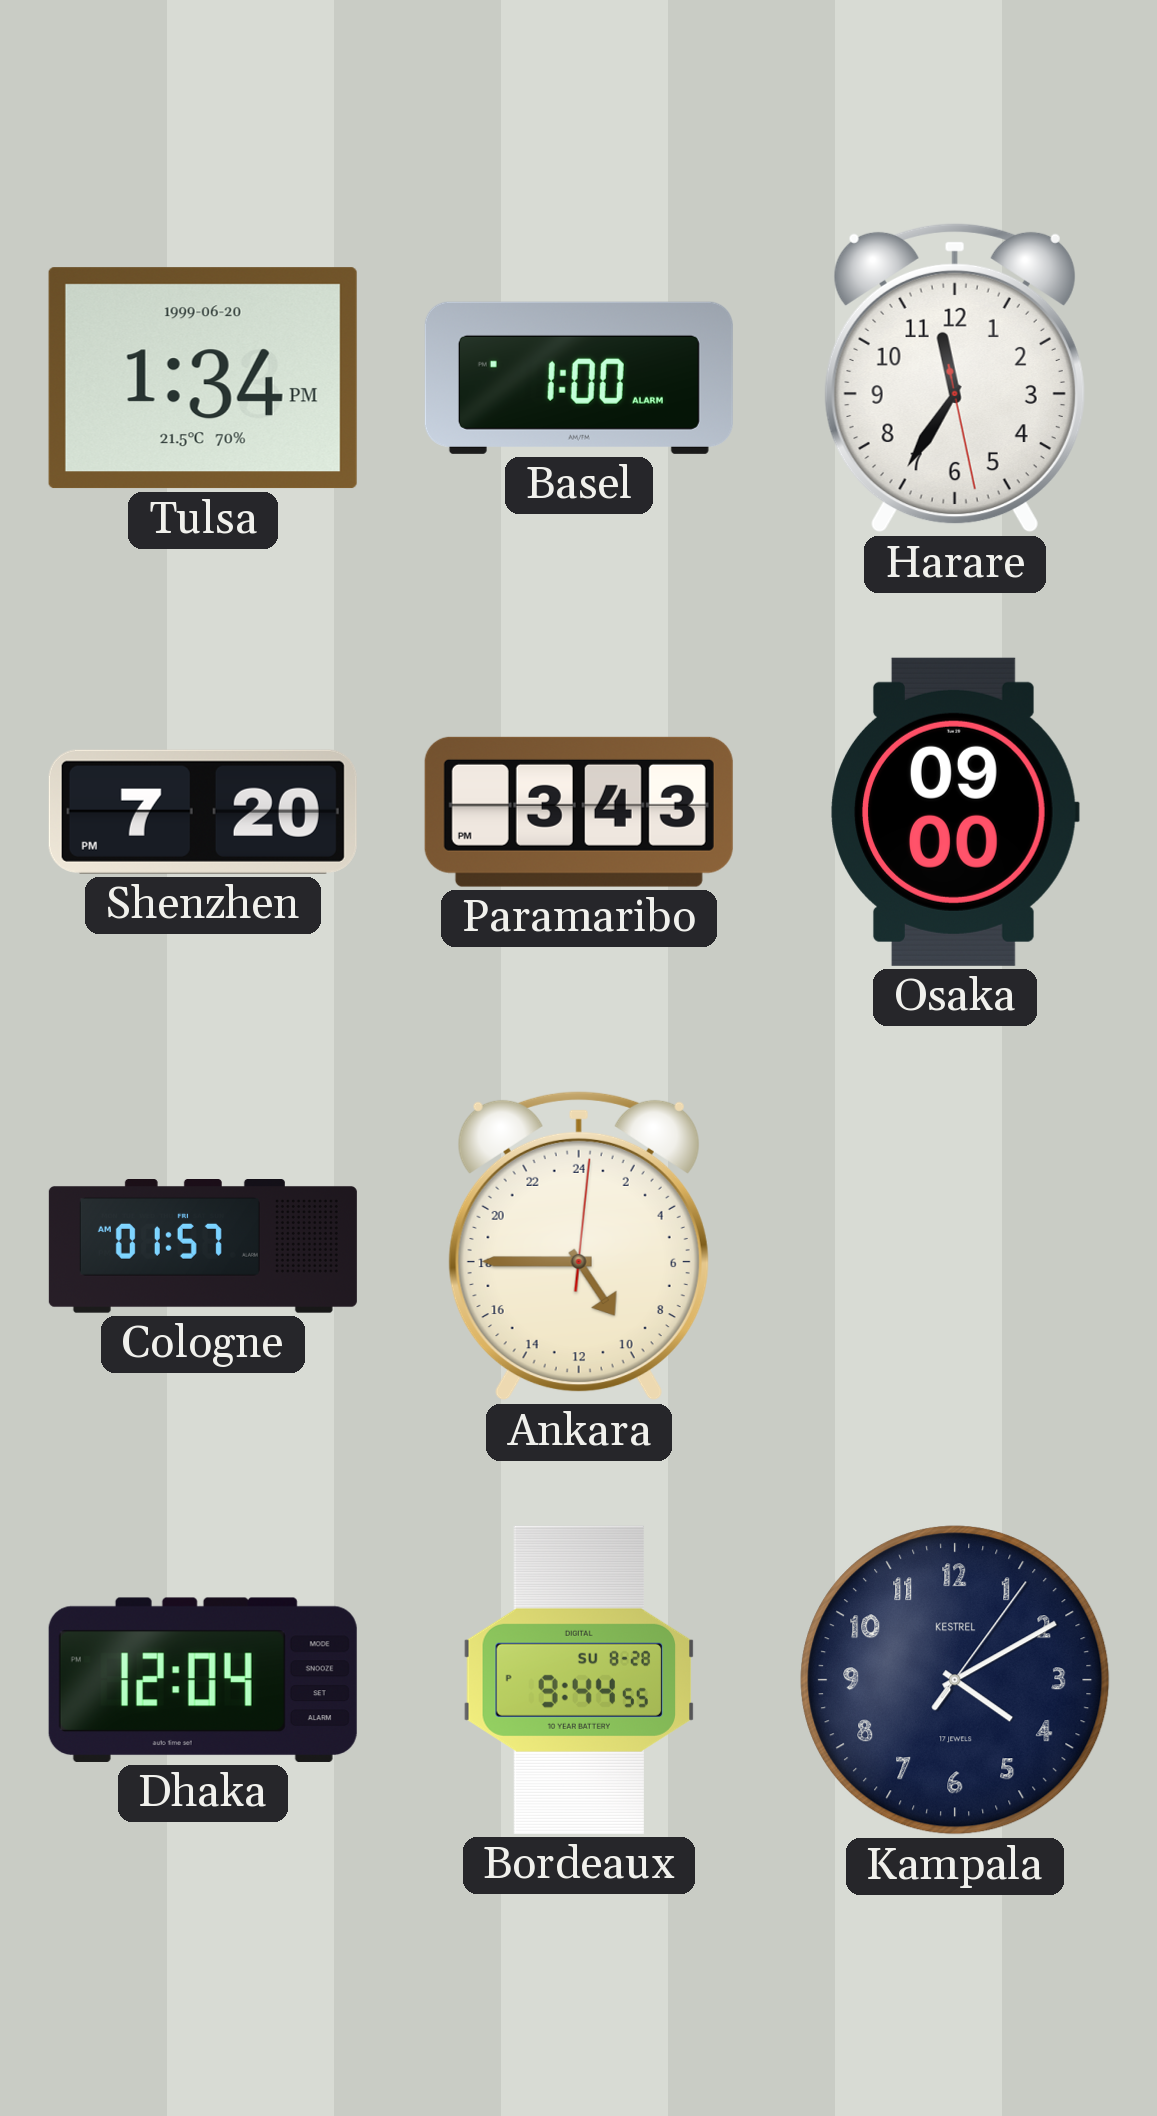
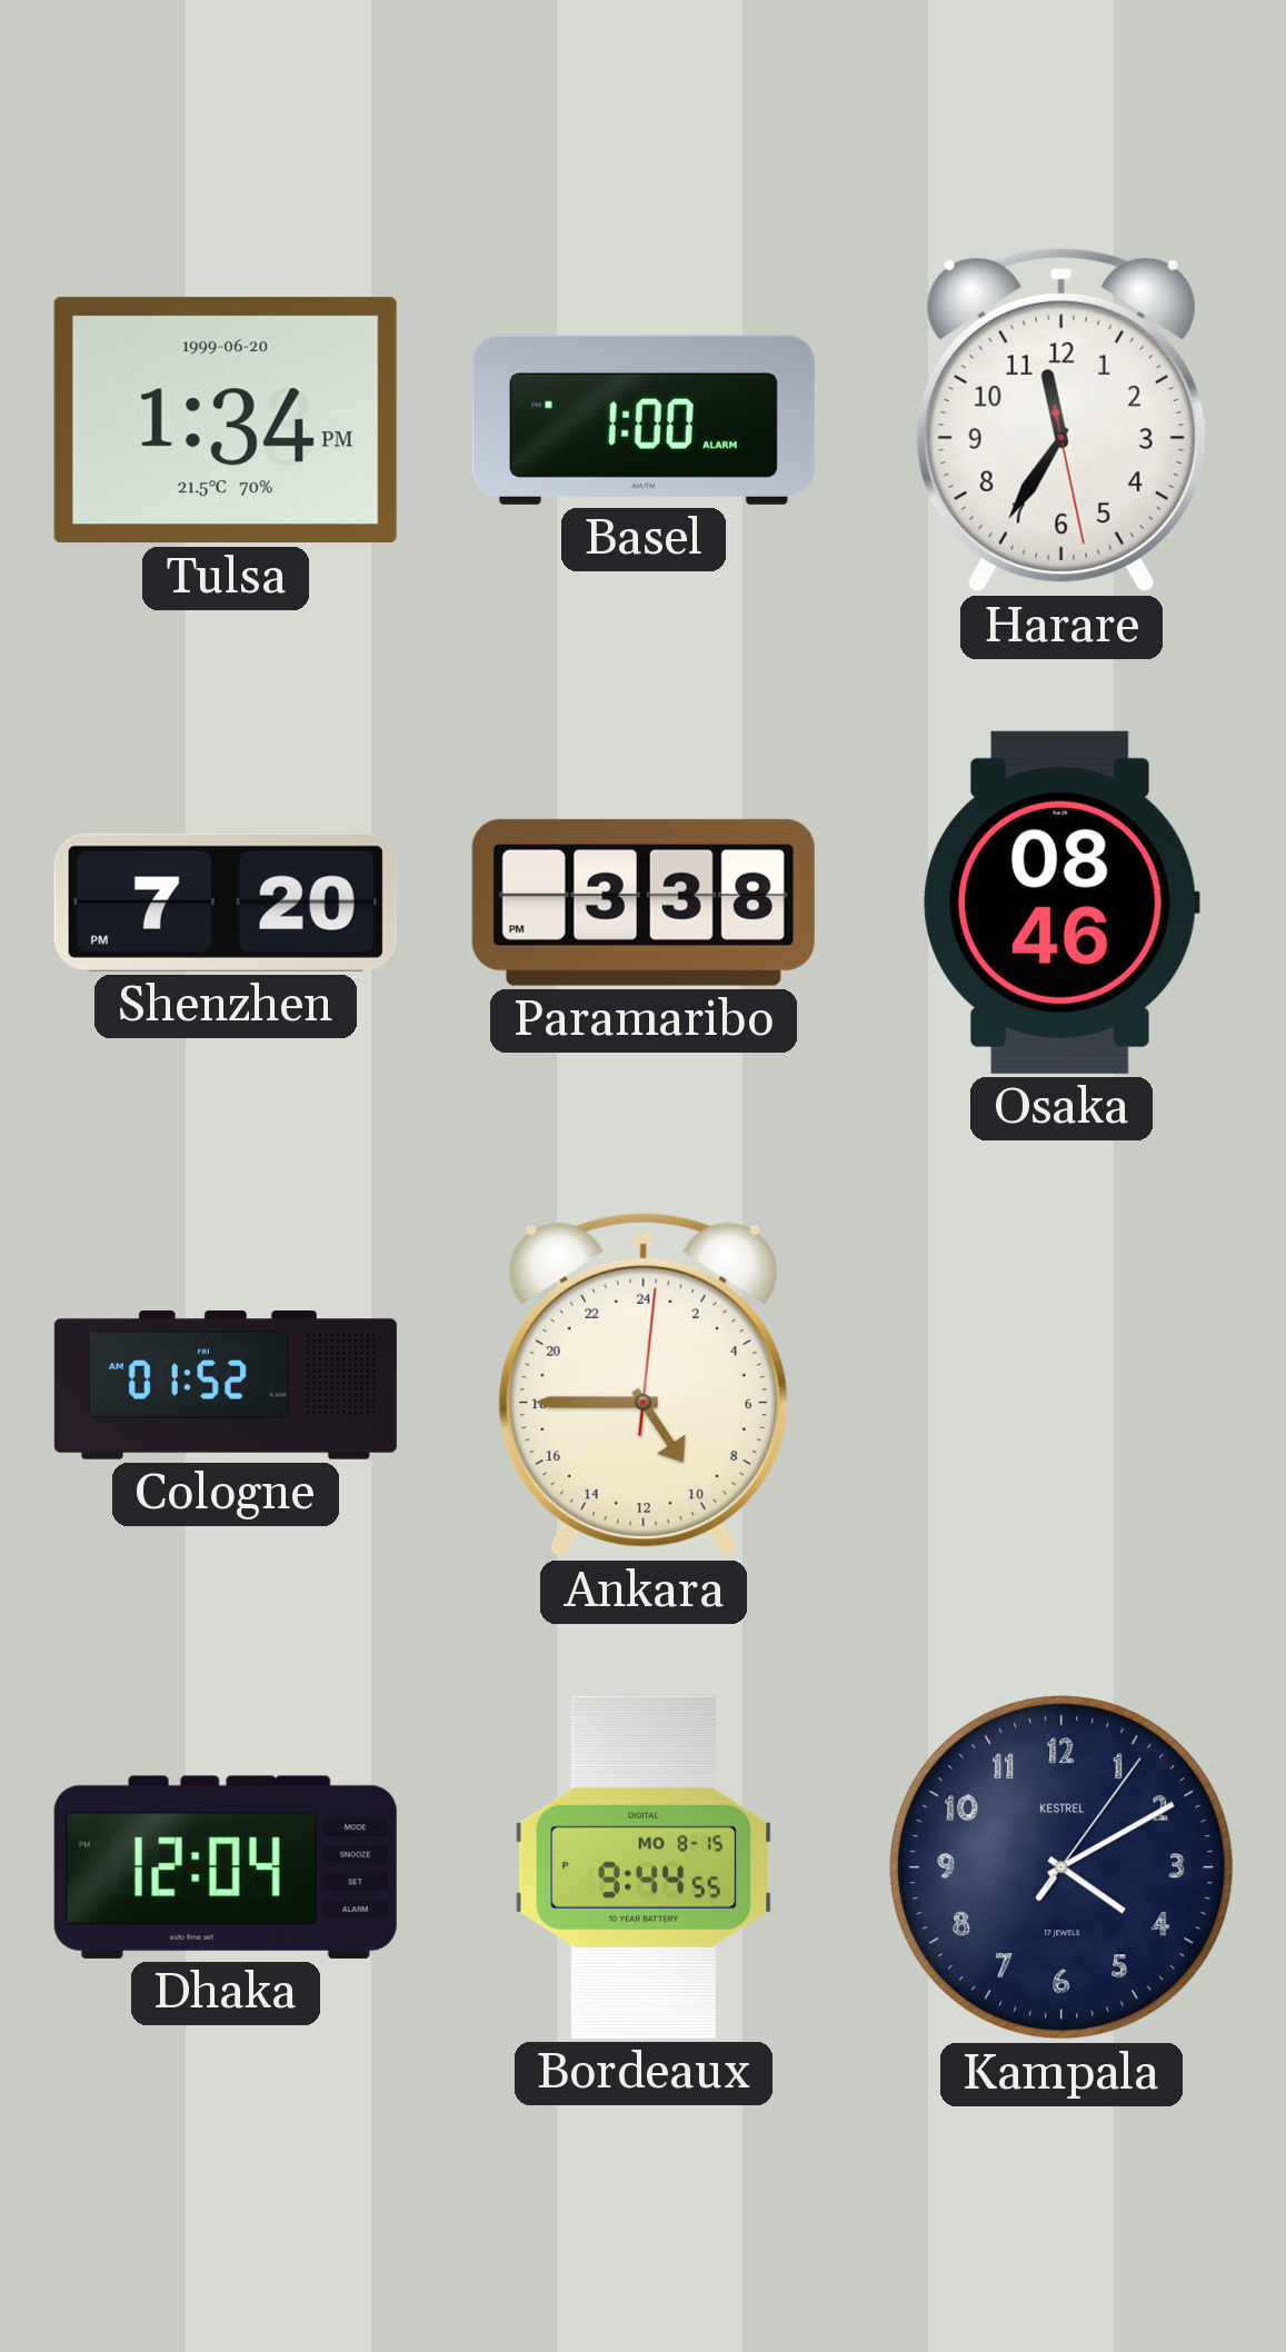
Paramaribo: 3:43 -> 3:38
Osaka: 09:00 -> 08:46
Cologne: 01:57 -> 01:52
Bordeaux date: SU 8-28 -> MO 8-15
